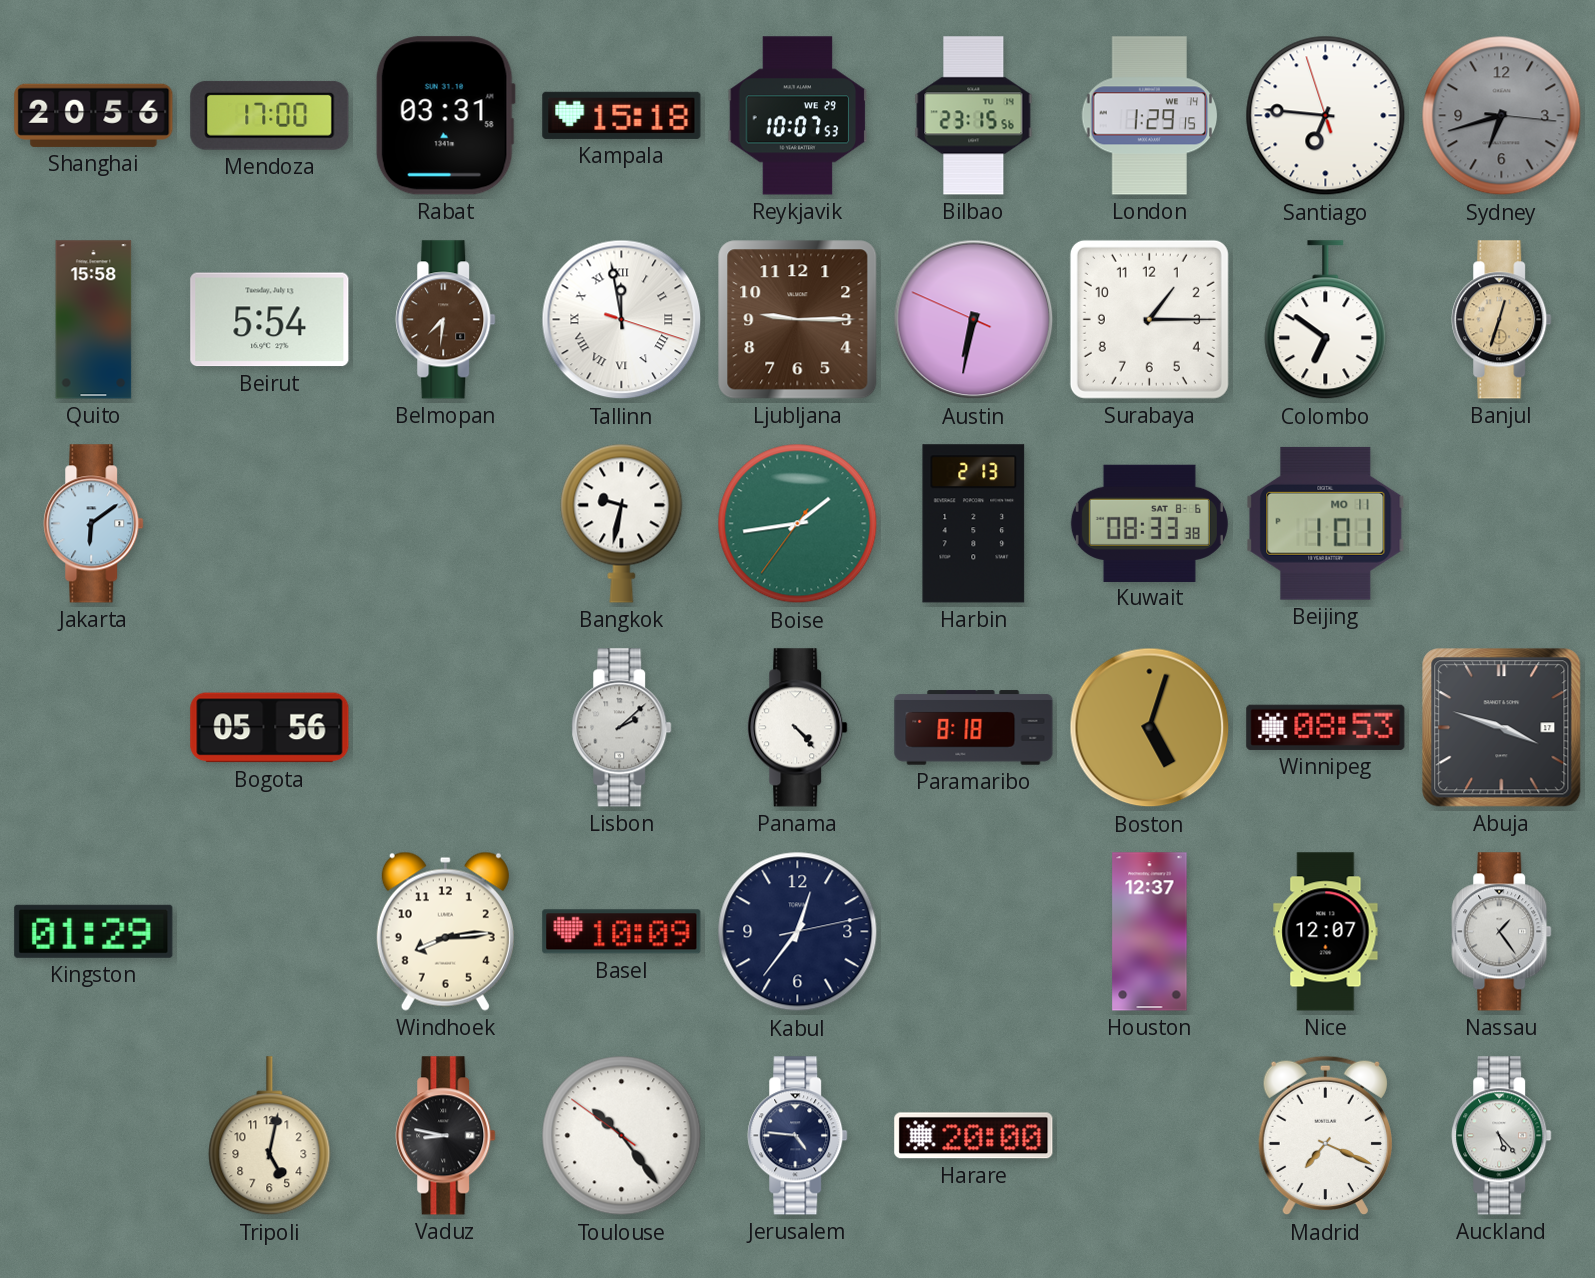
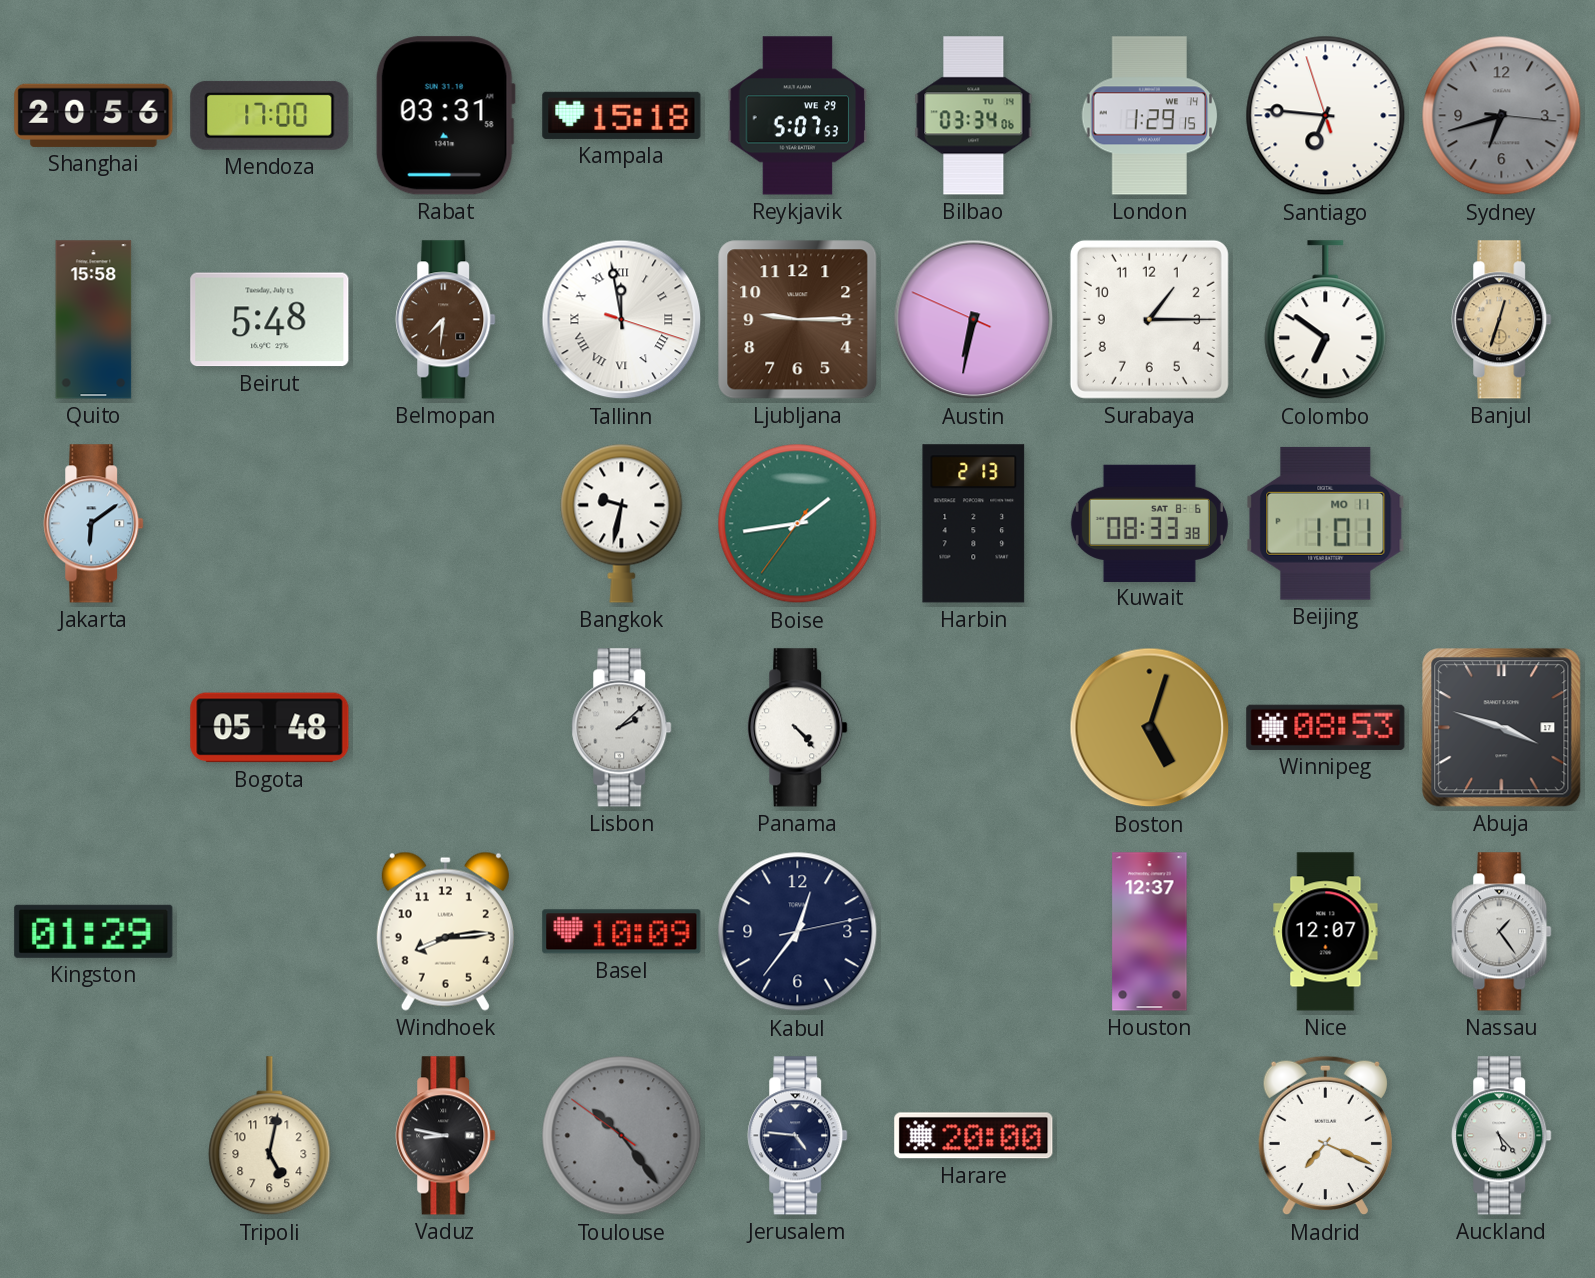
Reykjavik: 10:07 -> 5:07
Bilbao: 23:15 -> 03:34
Beirut: 5:54 -> 5:48
Bogota: 05:56 -> 05:48
Paramaribo: 8:18 -> none
Toulouse dial: white -> grey
